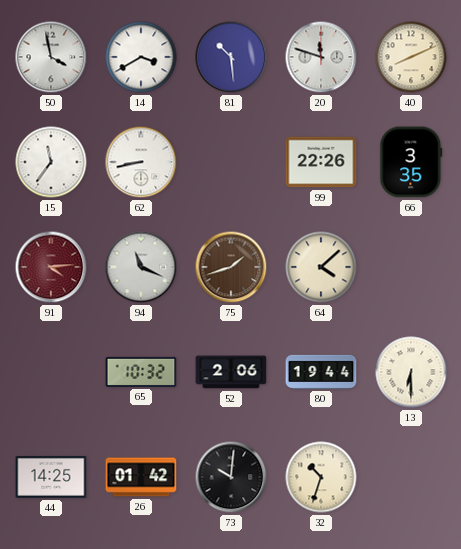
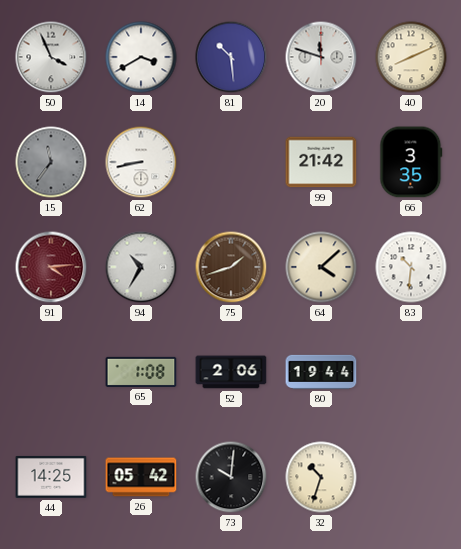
50: 3:58 -> 3:56
15 dial: white -> grey
99: 22:26 -> 21:42
94: 11:19 -> 10:35
83: none -> 10:31
65: 10:32 -> 1:08
13: 6:30 -> none
26: 01:42 -> 05:42
